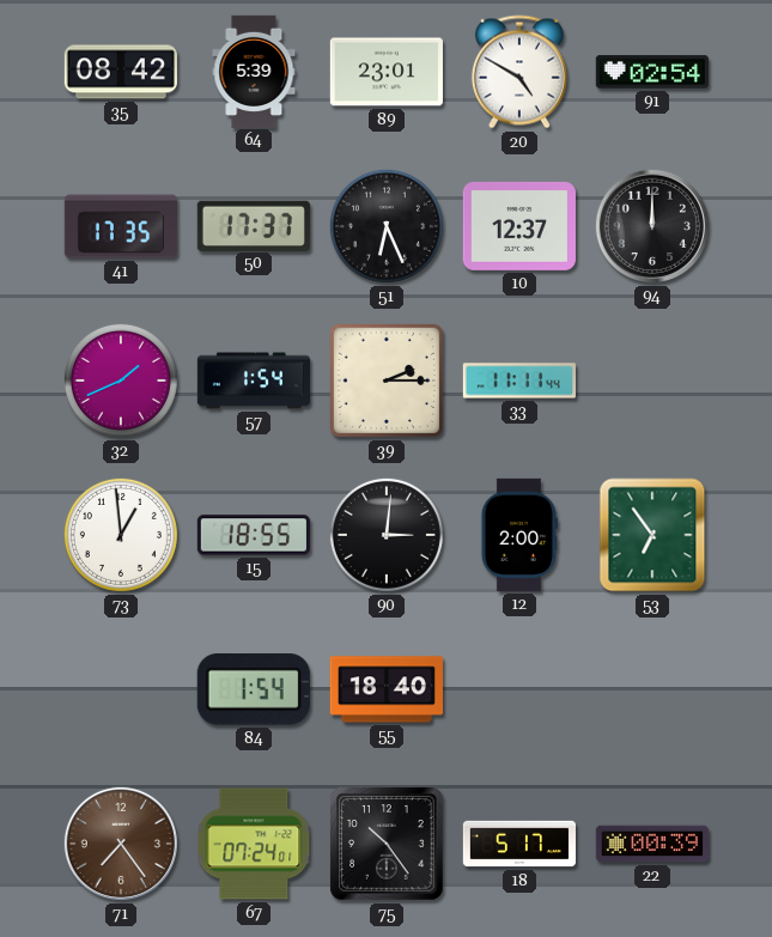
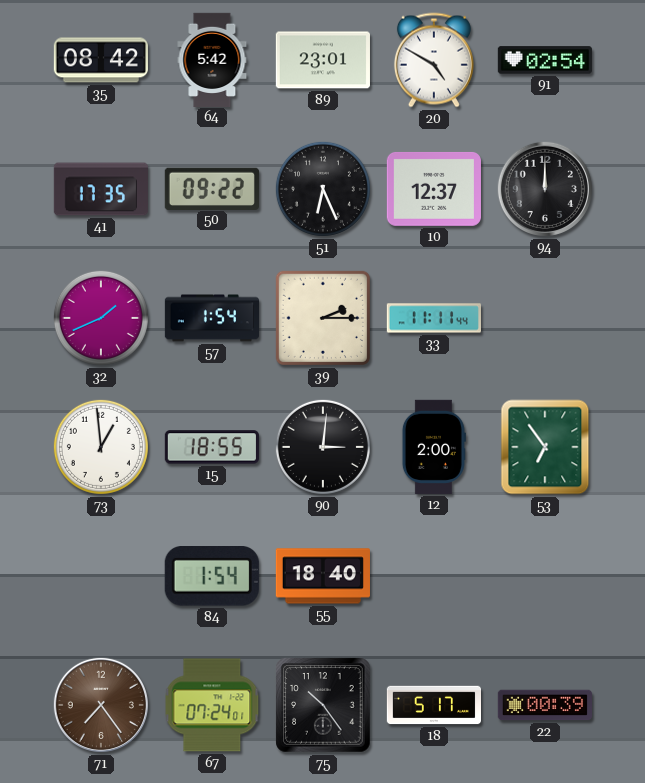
64: 5:39 -> 5:42
50: 17:37 -> 09:22
